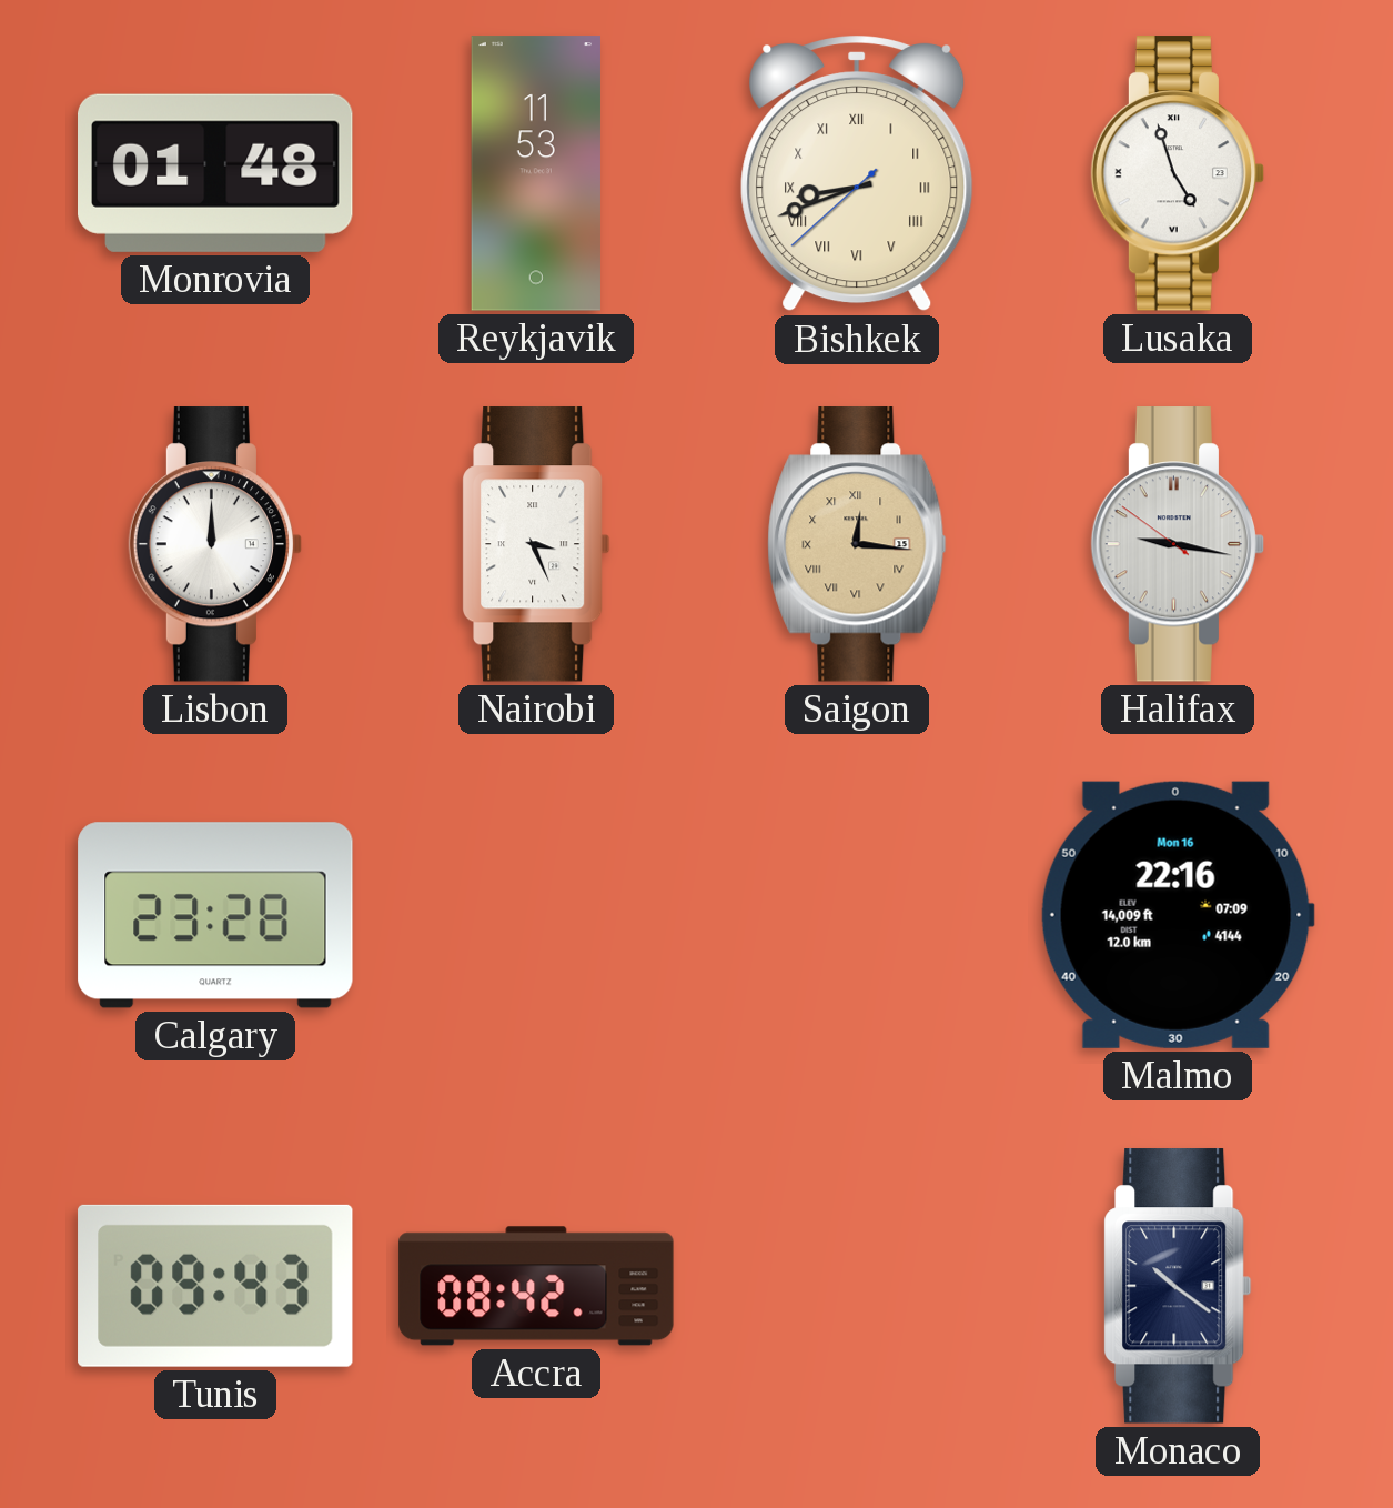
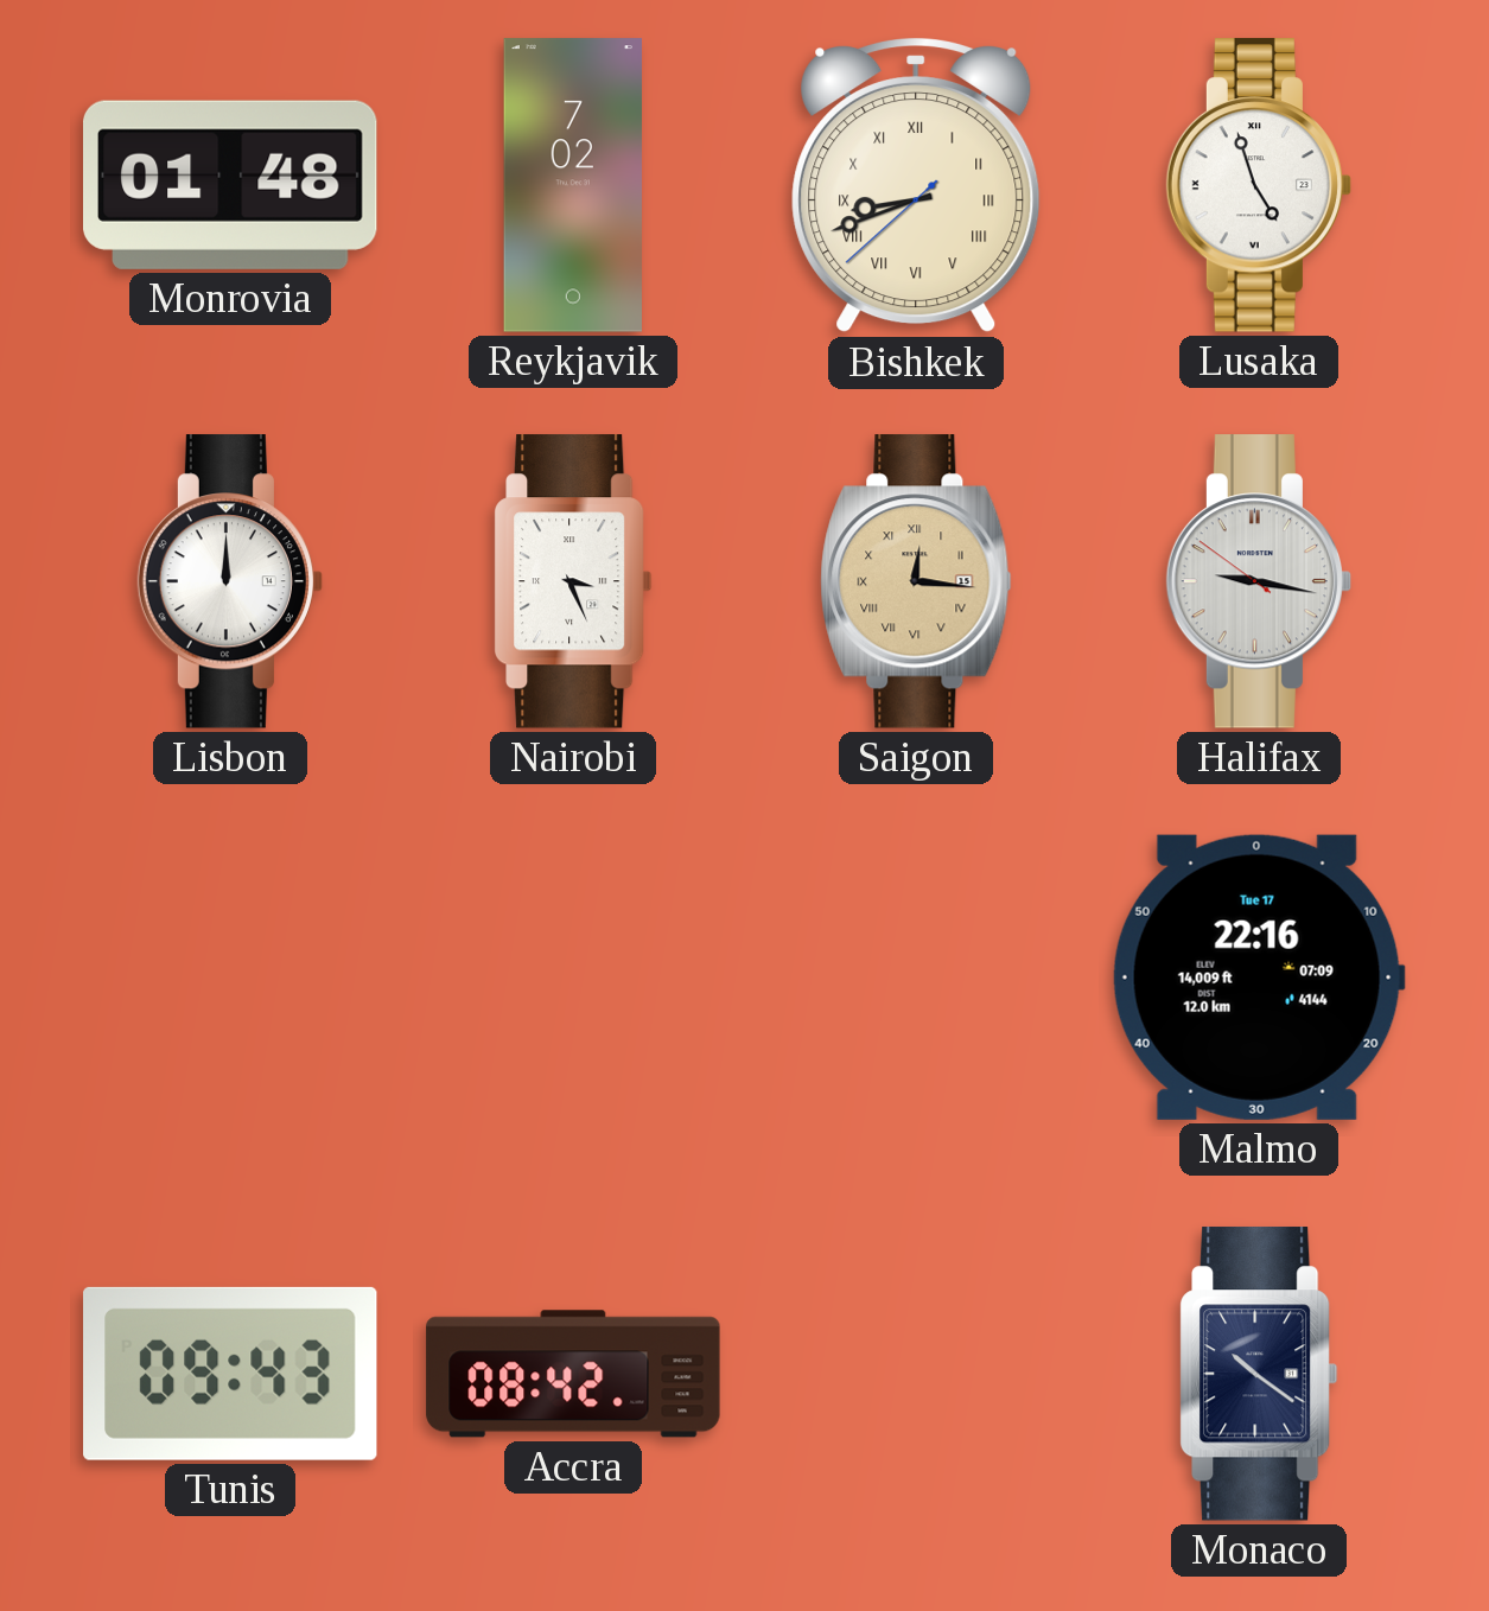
Reykjavik: 11:53 -> 7:02
Calgary: 23:28 -> none
Malmo date: Mon 16 -> Tue 17
